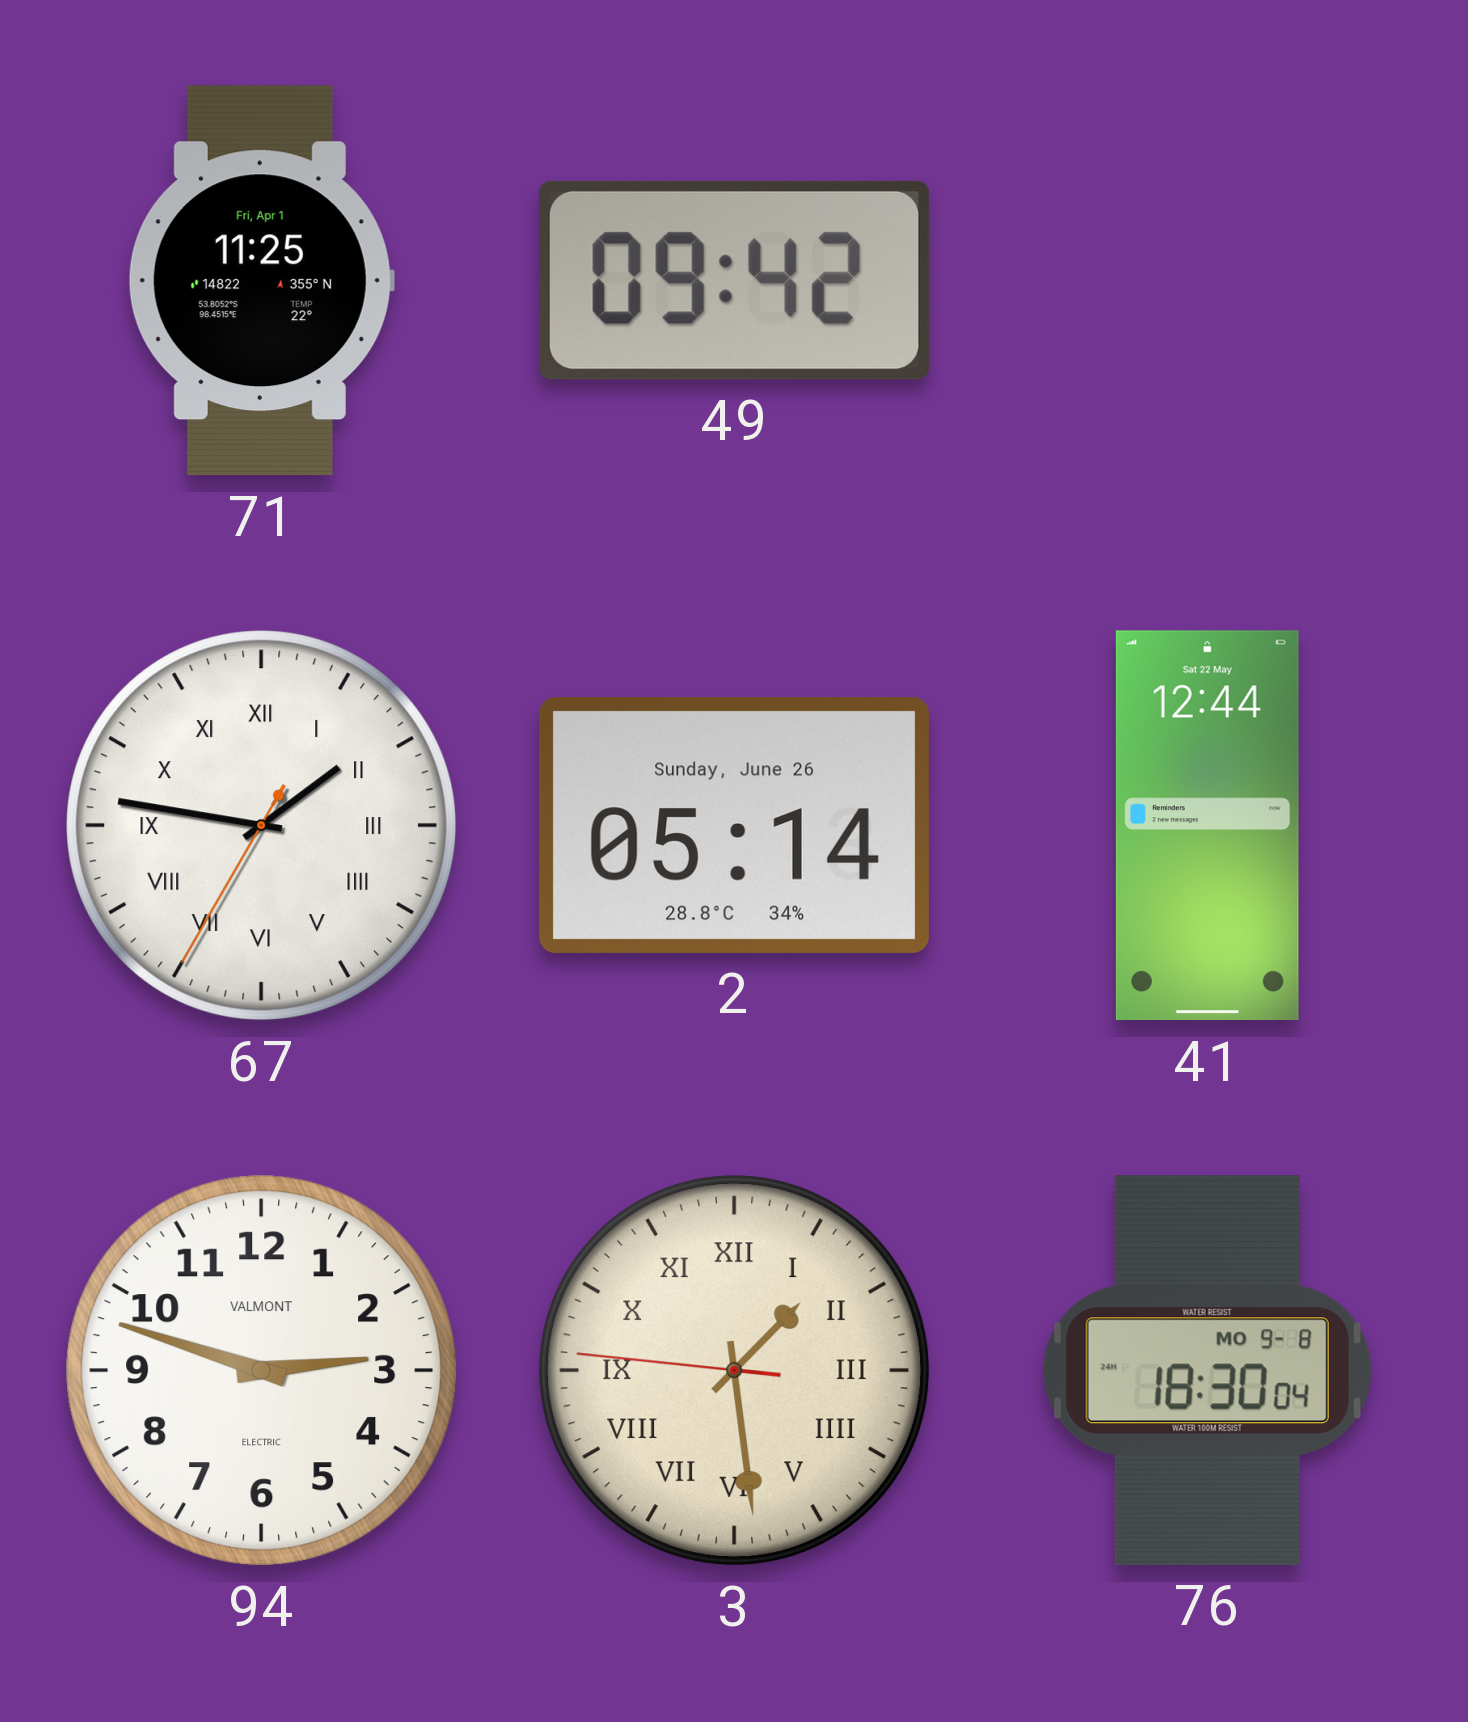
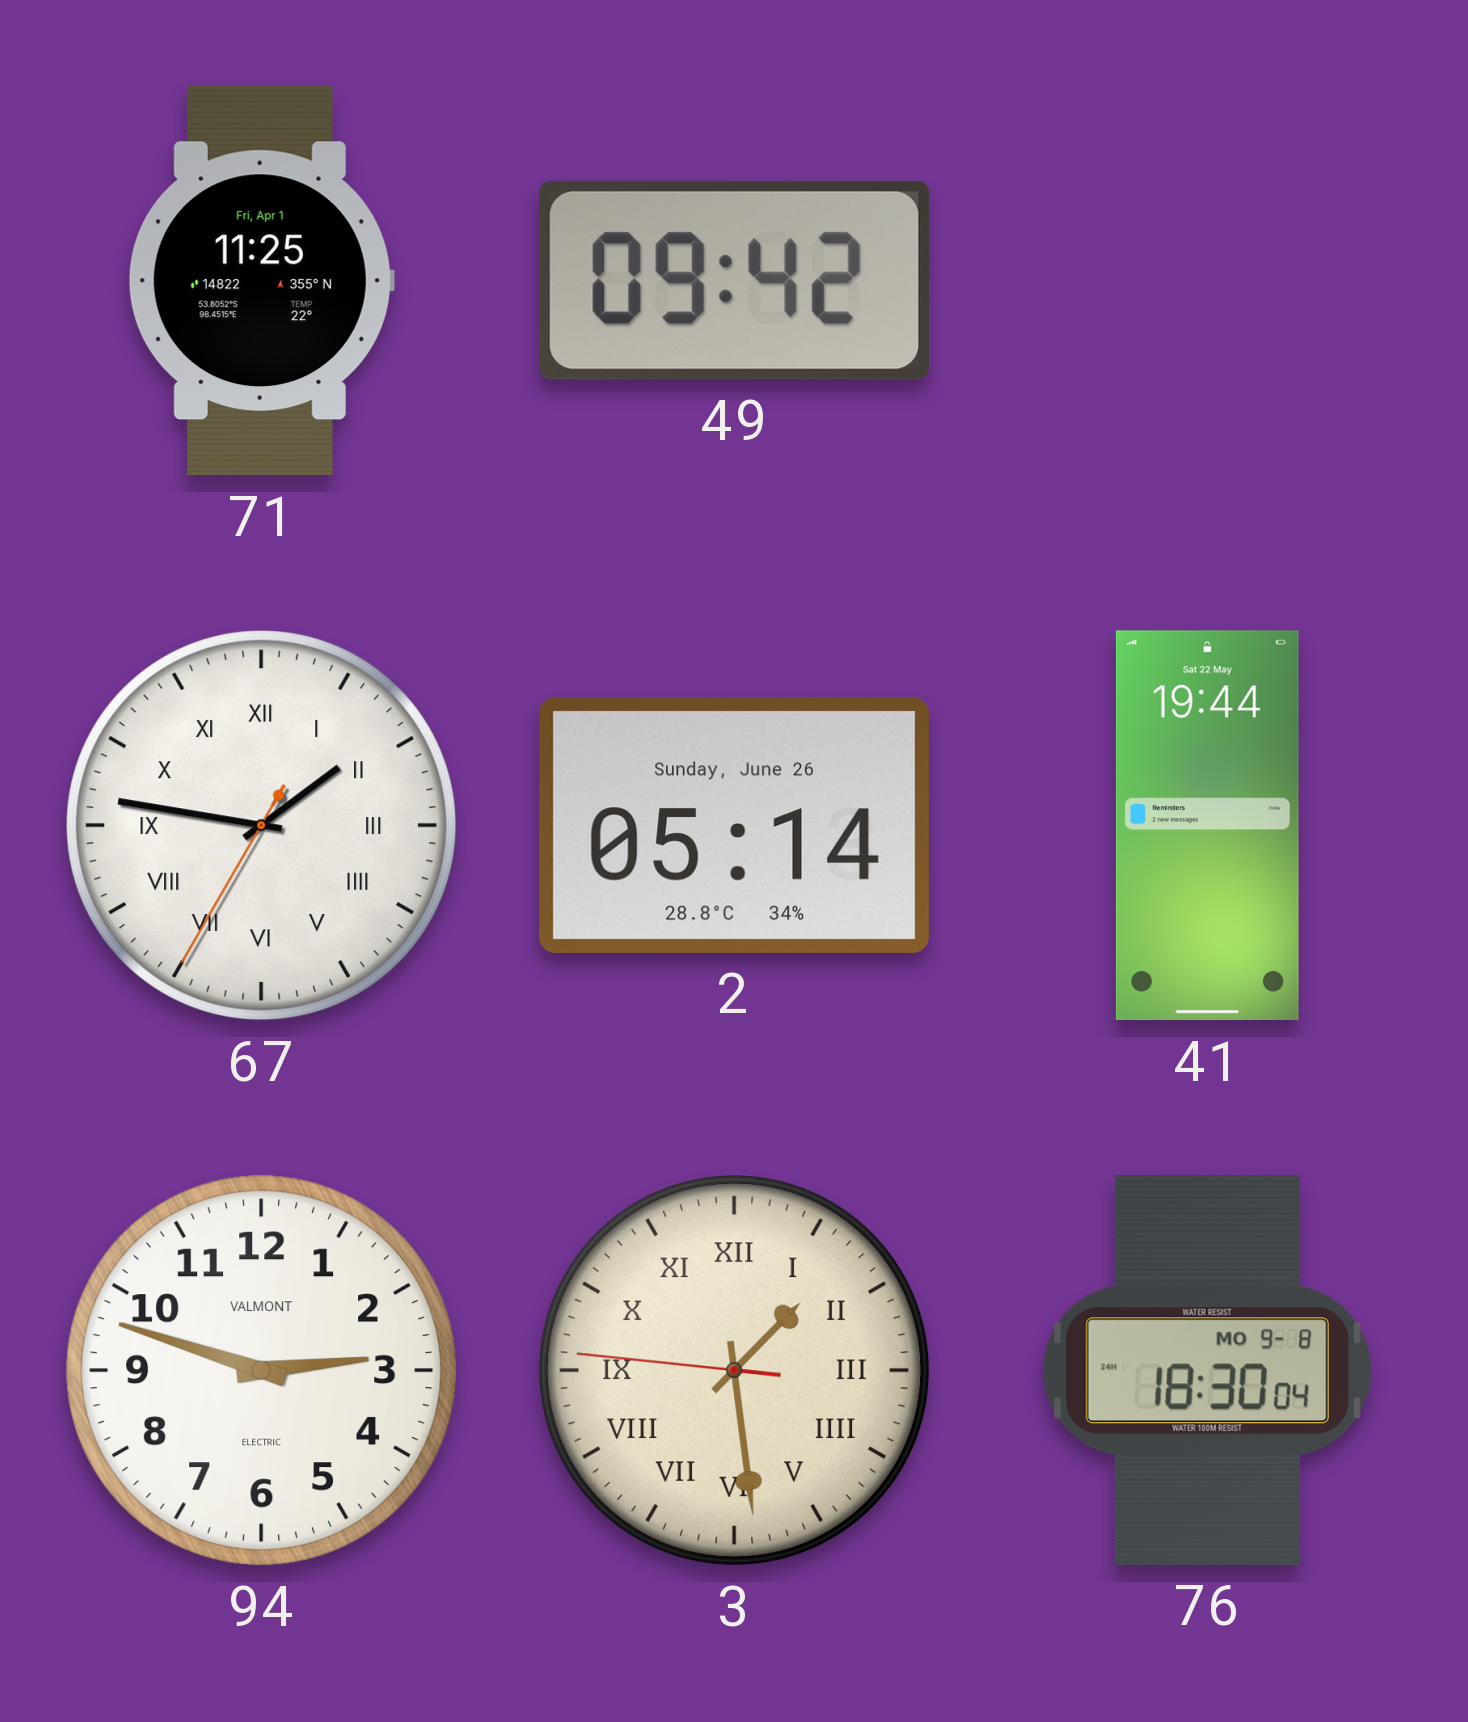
41: 12:44 -> 19:44
